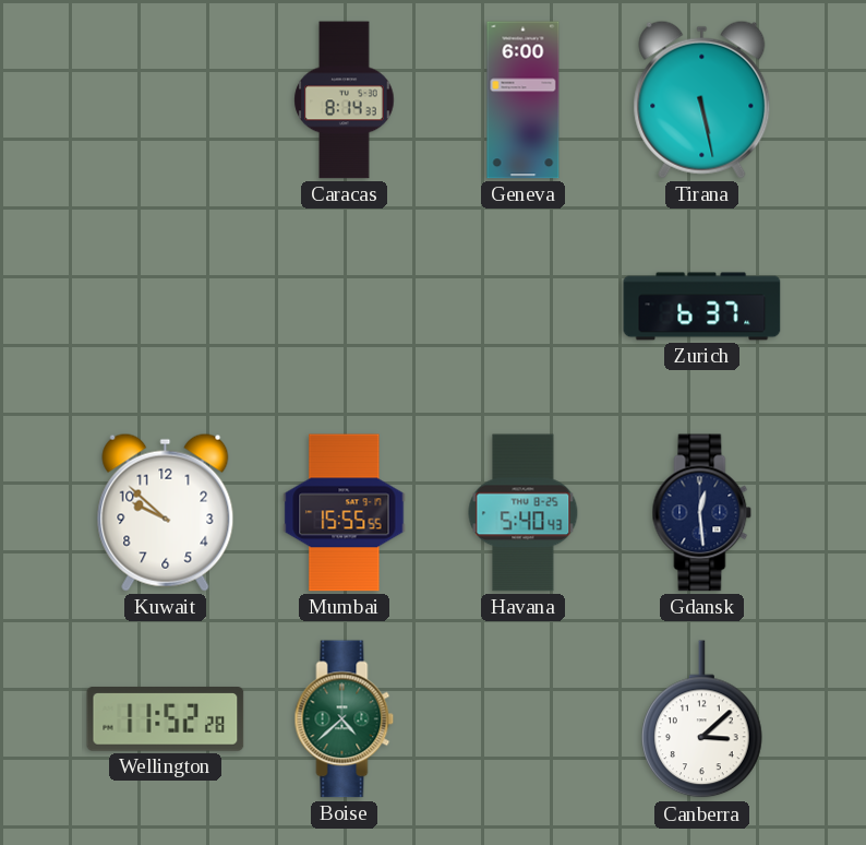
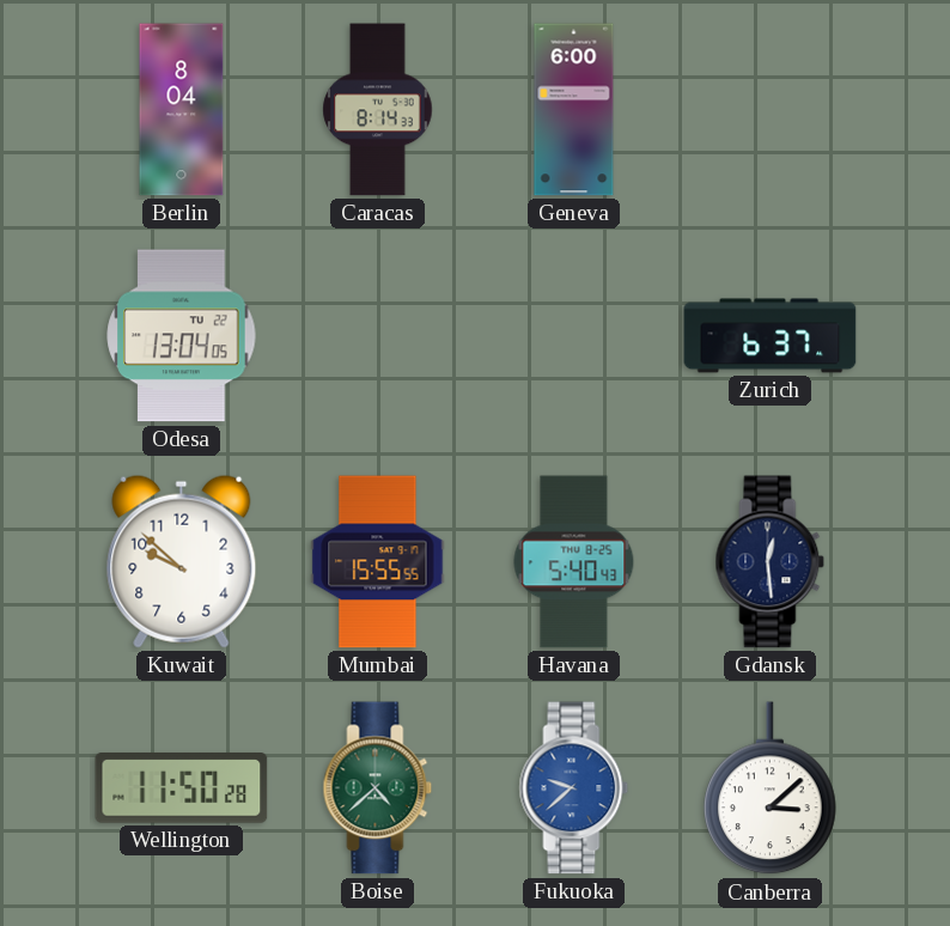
Berlin: none -> 8:04
Tirana: 5:28 -> none
Odesa: none -> 13:04
Wellington: 11:52 -> 11:50
Fukuoka: none -> 9:38
